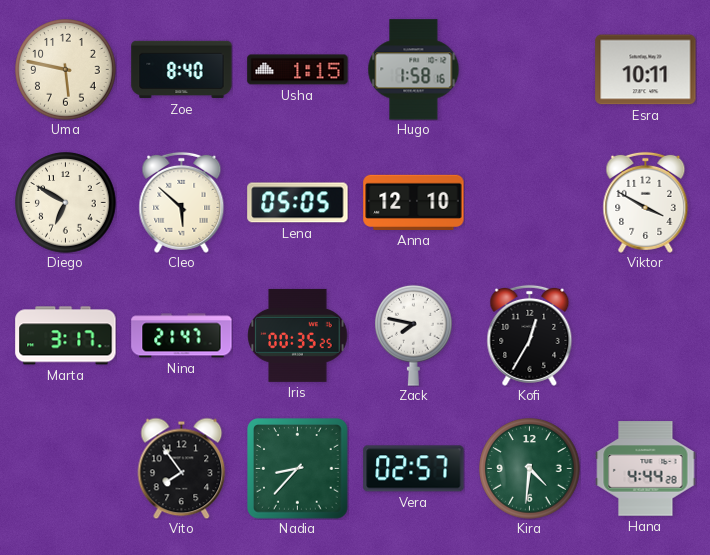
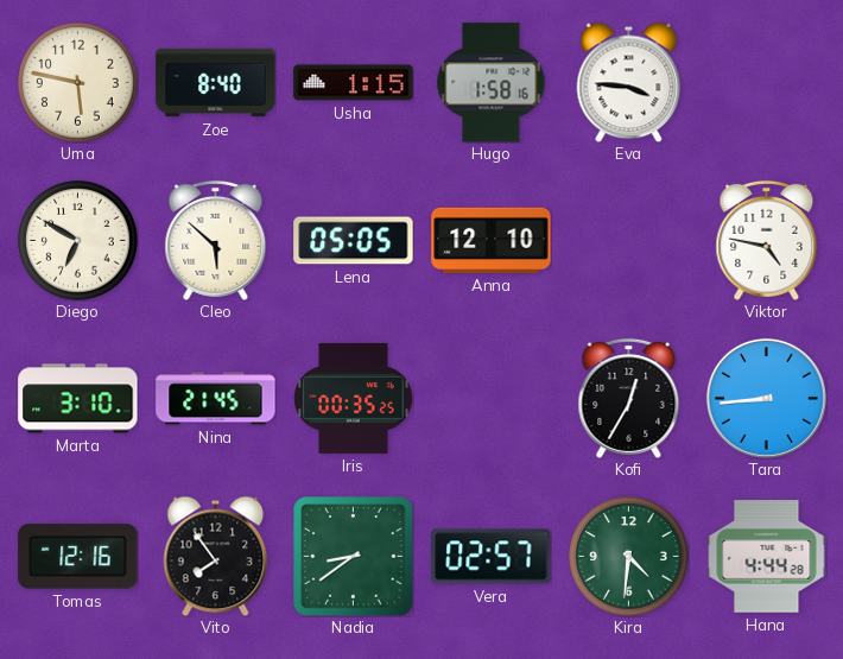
Eva: none -> 3:46
Esra: 10:11 -> none
Viktor: 3:50 -> 4:47
Marta: 3:17 -> 3:10
Nina: 21:47 -> 21:45
Zack: 7:47 -> none
Tara: none -> 8:44
Tomas: none -> 12:16
Nadia: 8:37 -> 8:39
